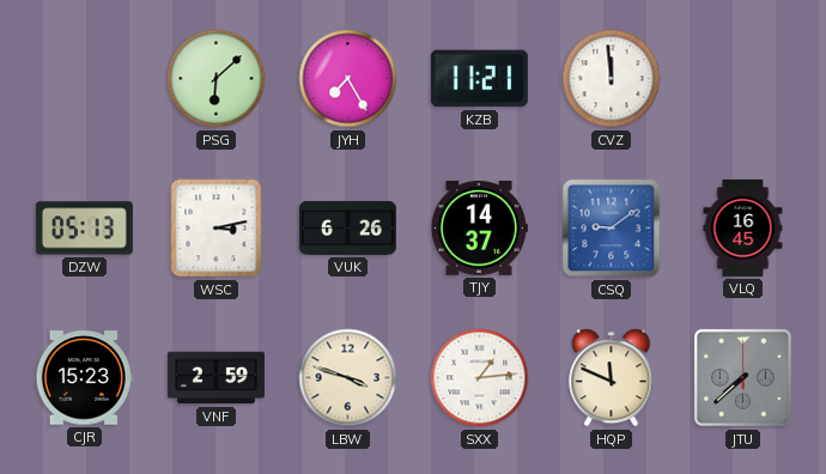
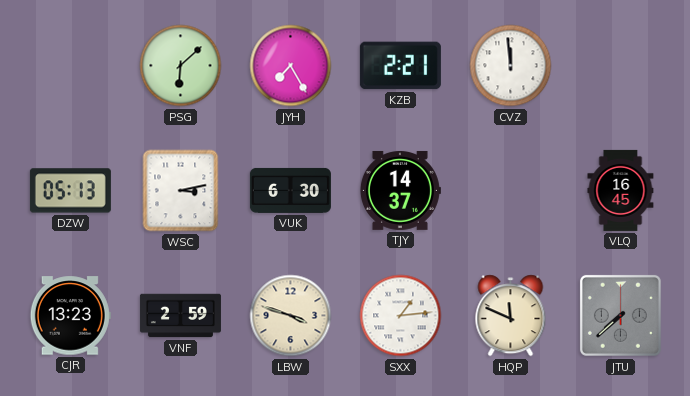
KZB: 11:21 -> 2:21
VUK: 6:26 -> 6:30
CSQ: 9:09 -> none
CJR: 15:23 -> 13:23
